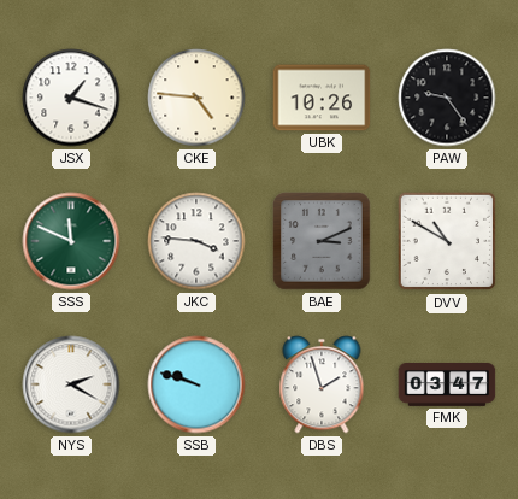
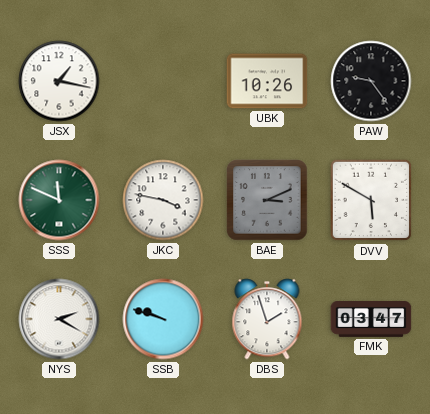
JSX: 1:18 -> 1:17
CKE: 4:46 -> none
JKC: 3:46 -> 3:47
DVV: 10:50 -> 5:50
